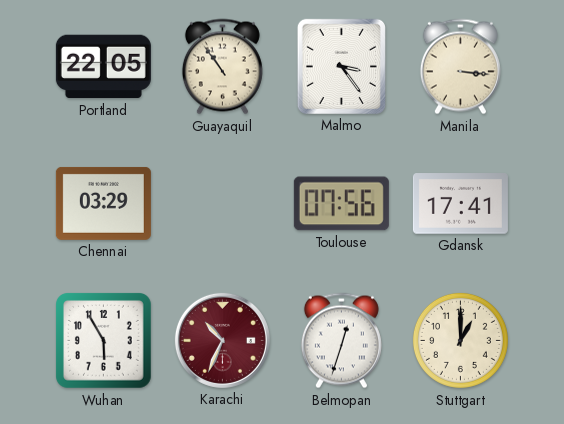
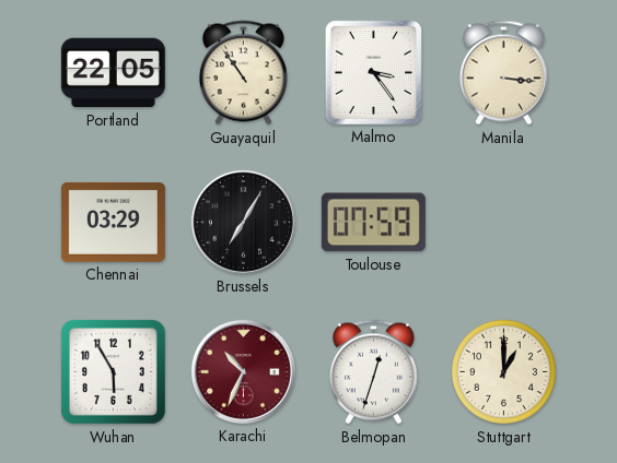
Brussels: none -> 7:05
Toulouse: 07:56 -> 07:59
Gdansk: 17:41 -> none
